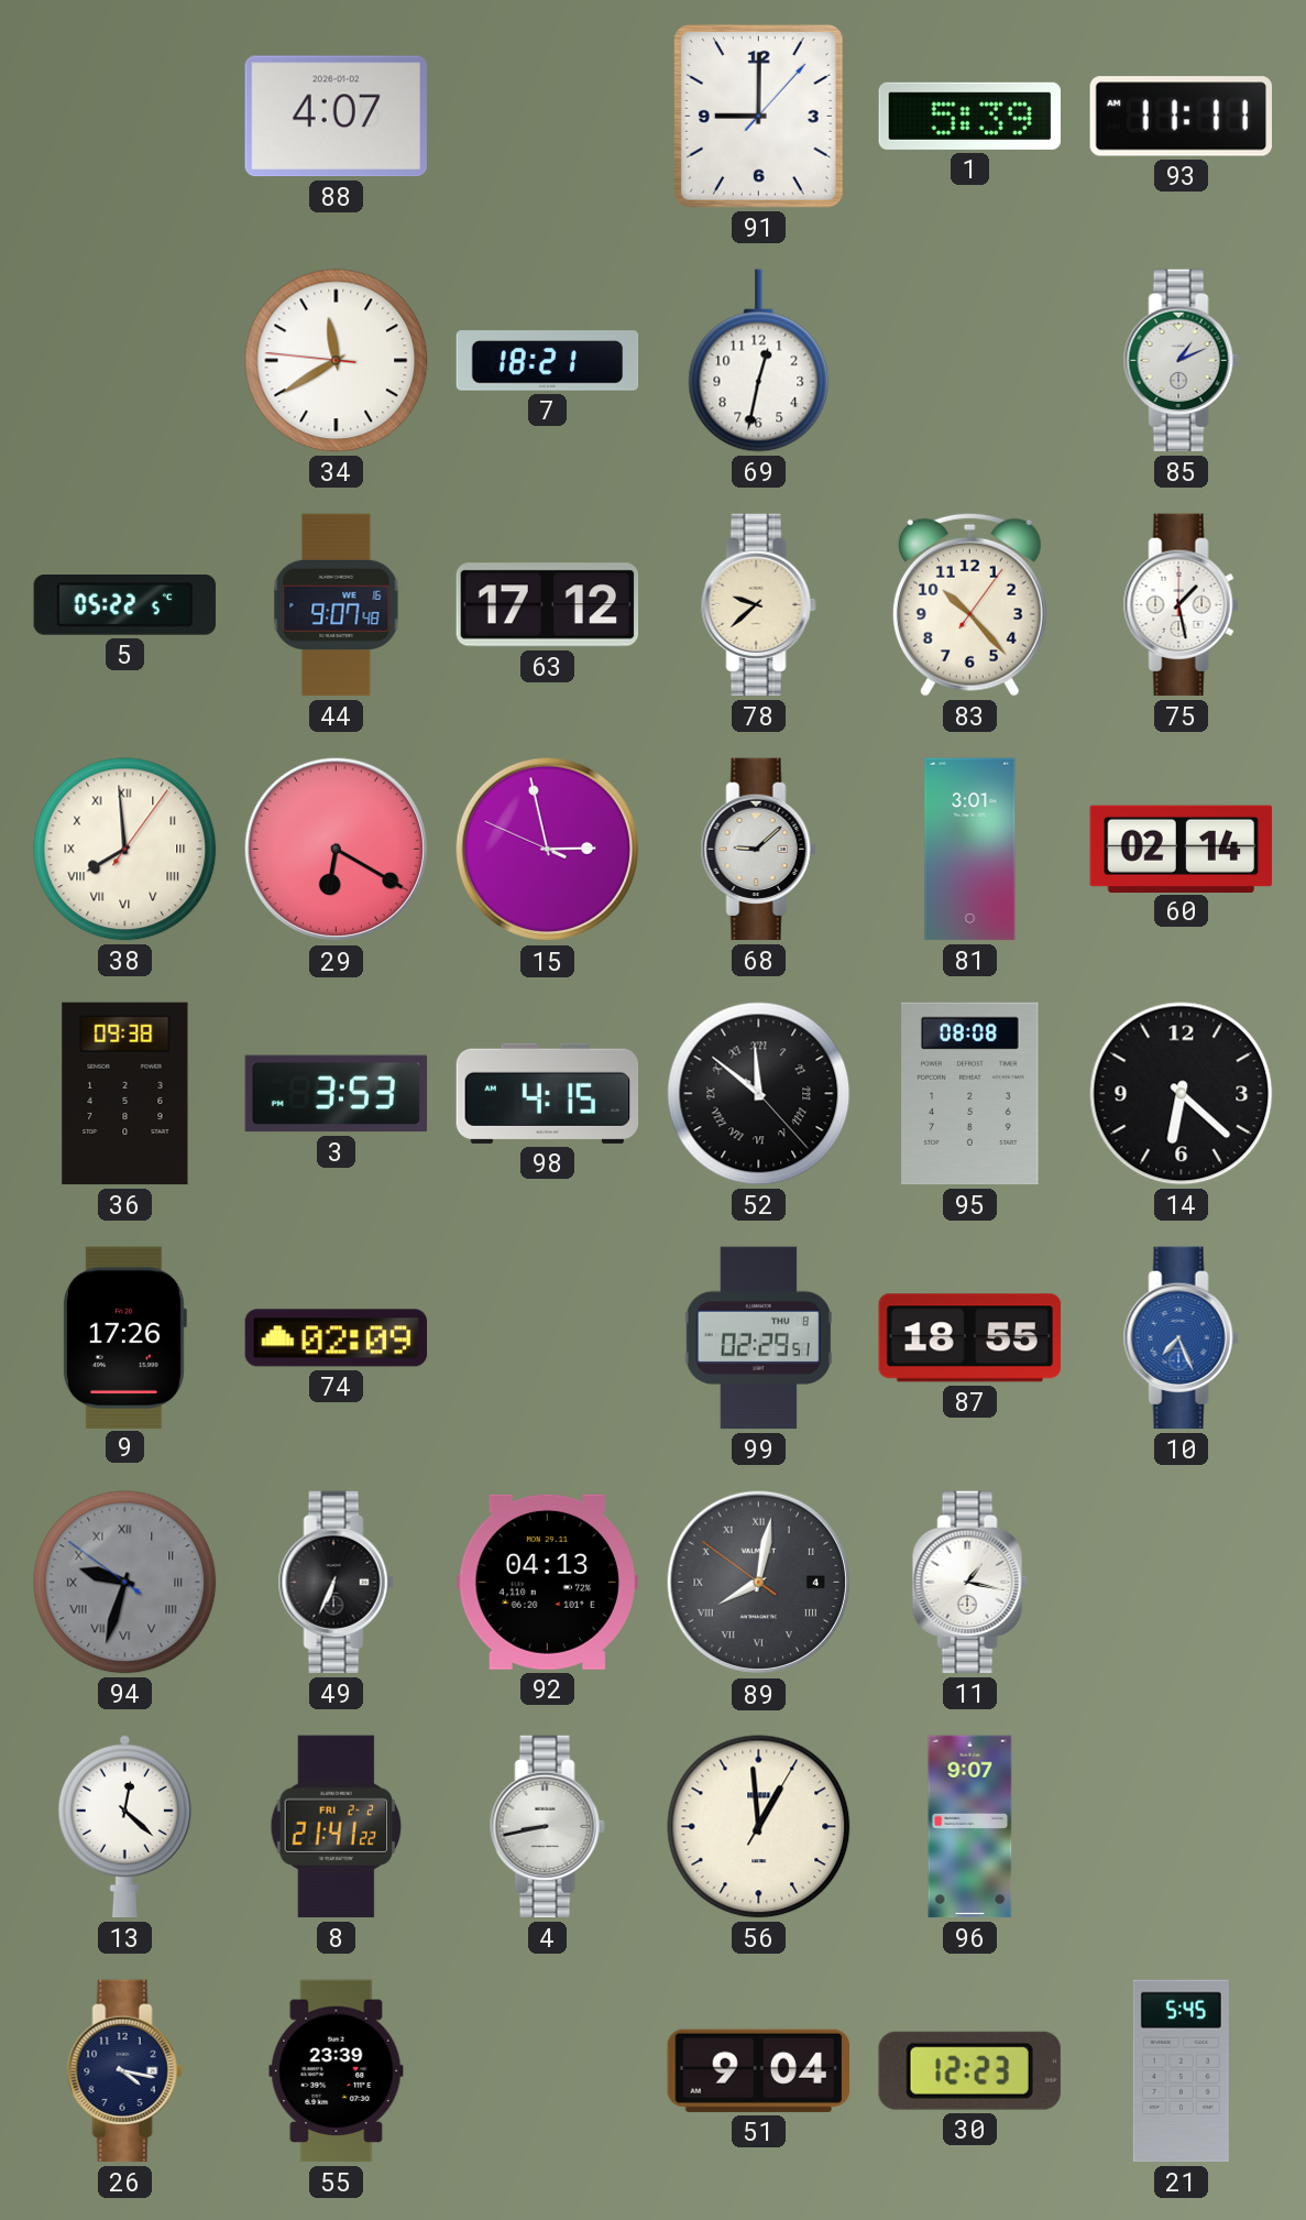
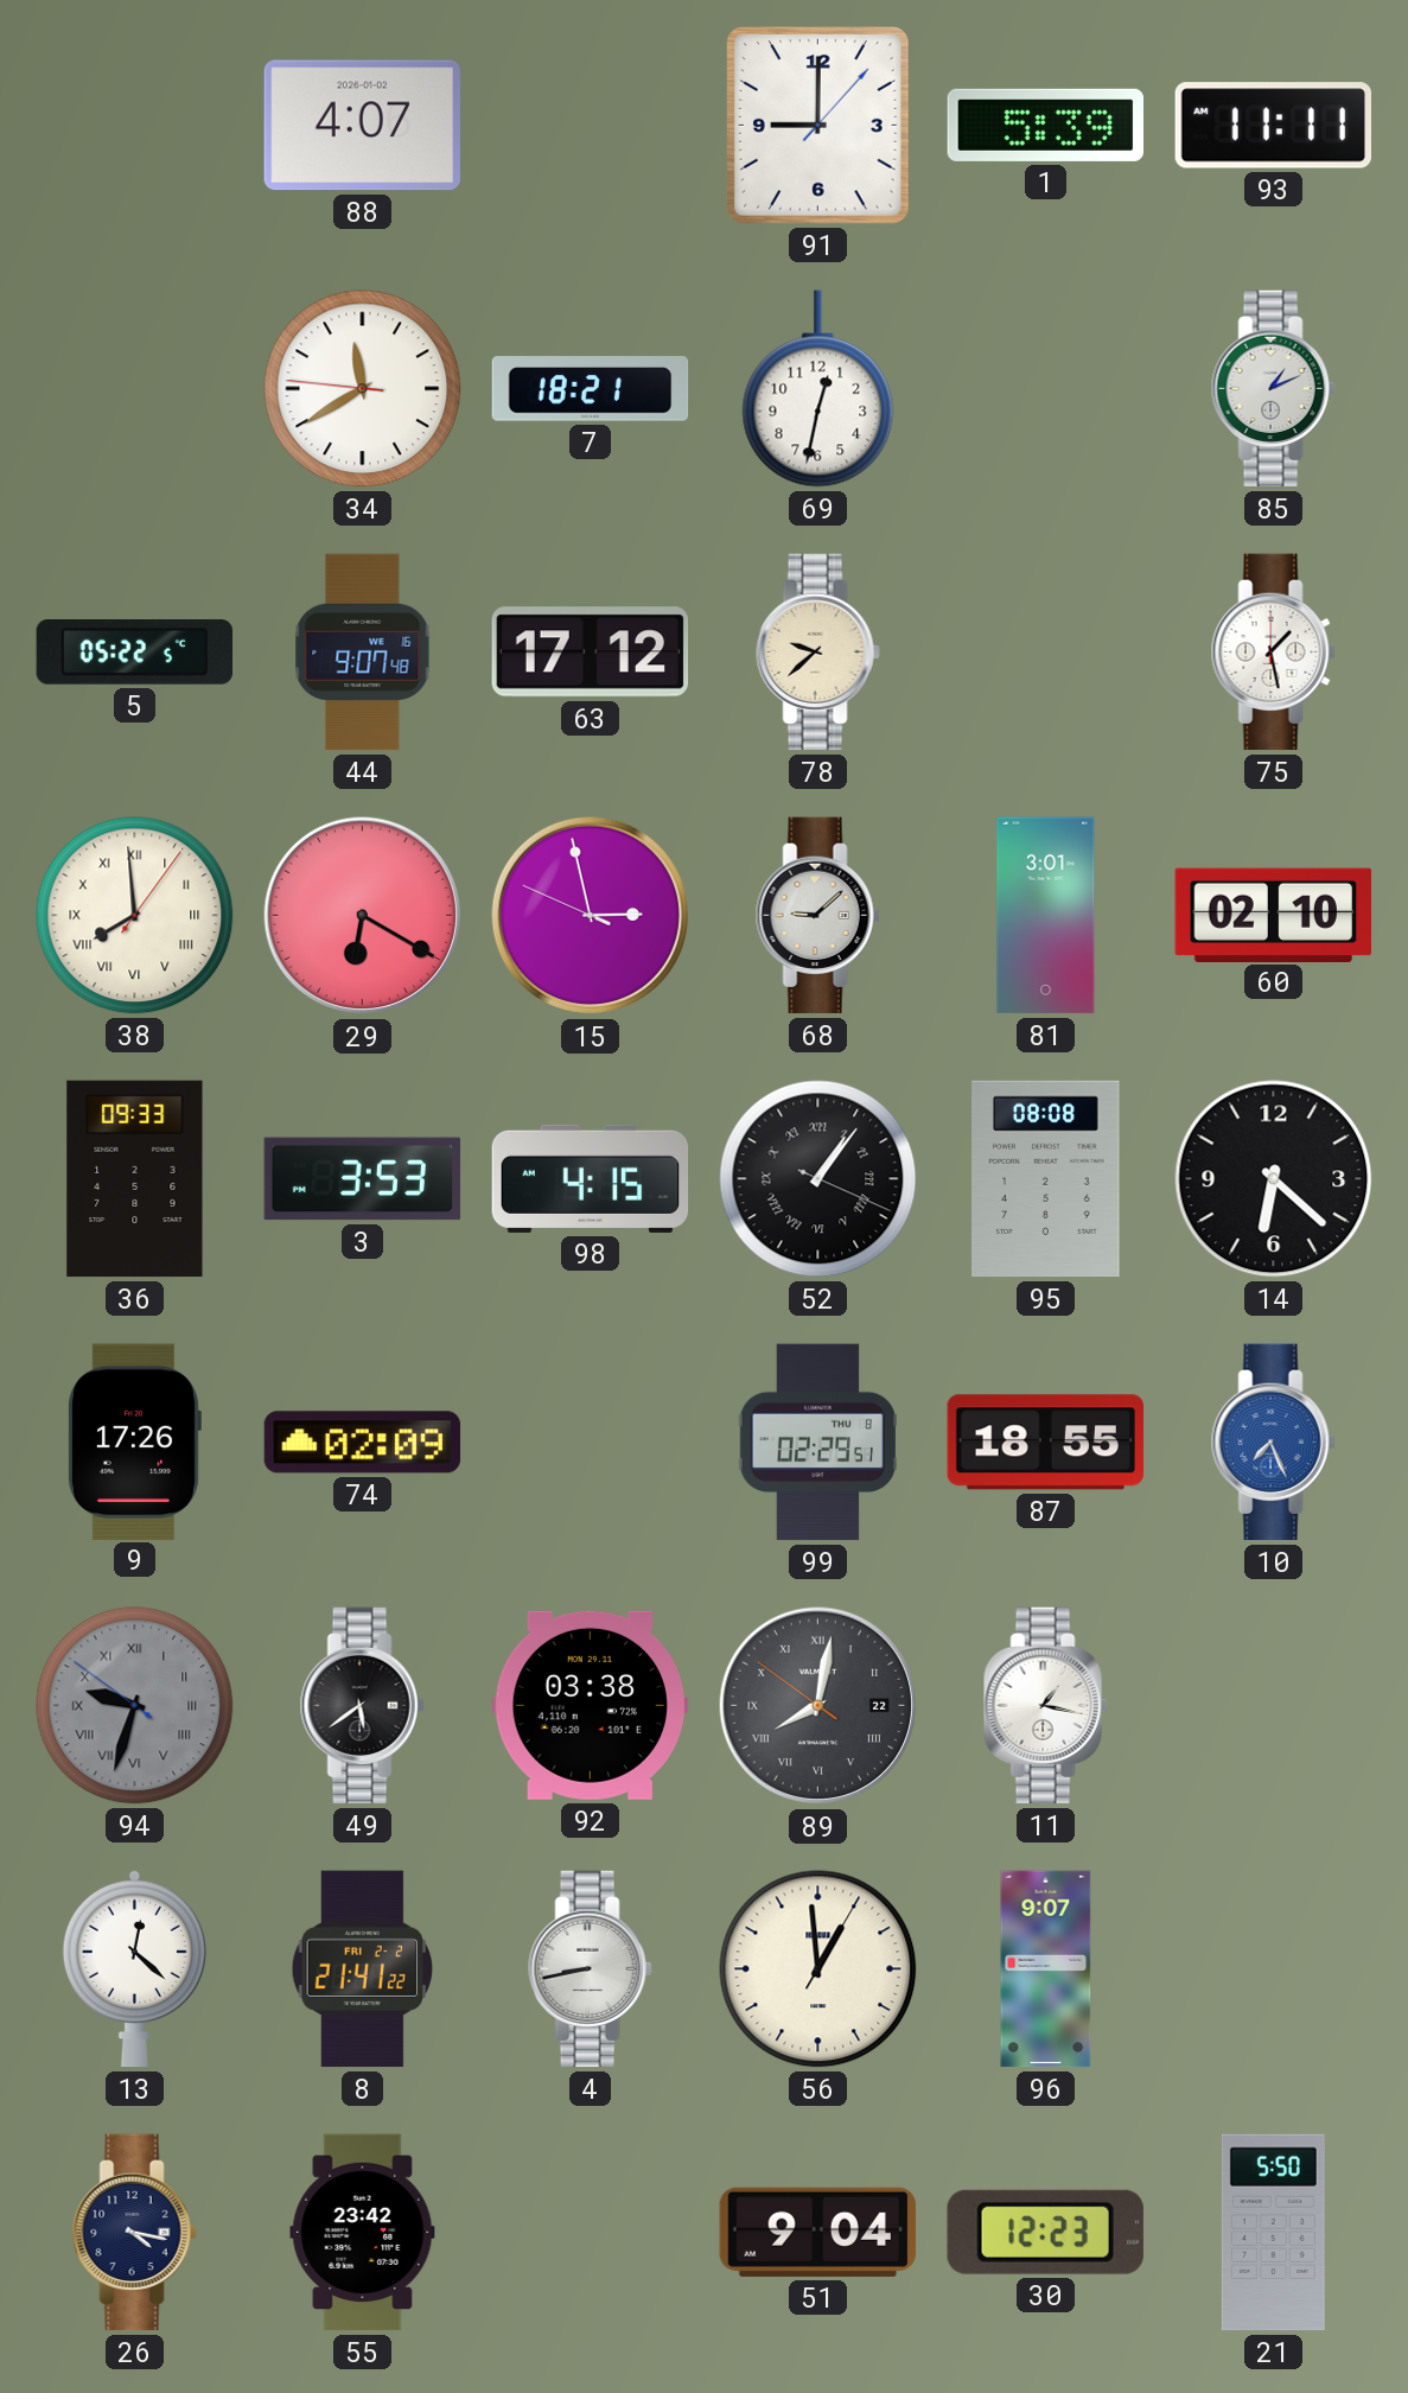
83: 10:23 -> none
60: 02:14 -> 02:10
36: 09:38 -> 09:33
52: 11:51 -> 1:06
49: 6:34 -> 5:39
92: 04:13 -> 03:38
89 date: 4 -> 22
55: 23:39 -> 23:42
21: 5:45 -> 5:50
